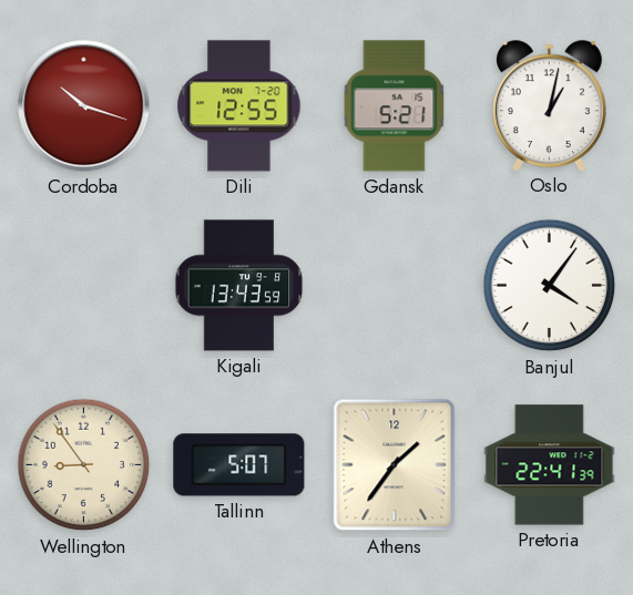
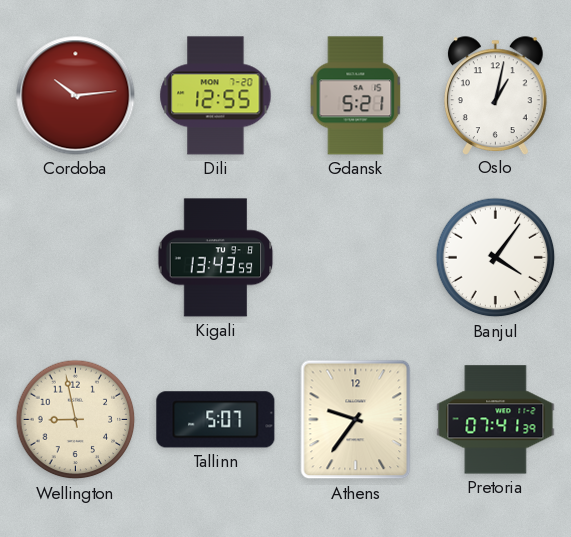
Cordoba: 10:18 -> 10:14
Wellington: 8:54 -> 8:58
Athens: 1:36 -> 9:36
Pretoria: 22:41 -> 07:41
